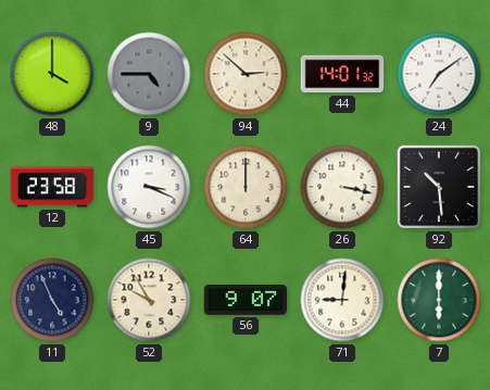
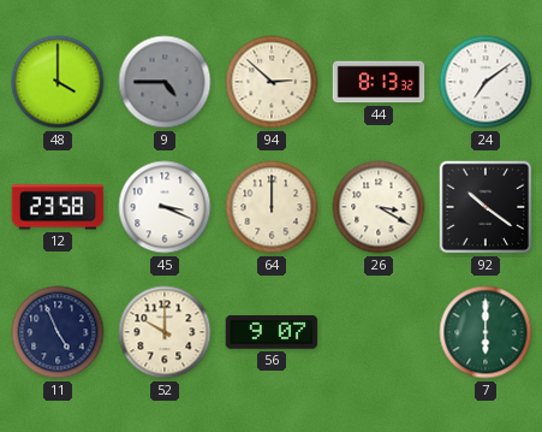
44: 14:01 -> 8:13
26: 3:17 -> 3:20
92: 10:29 -> 10:21
52: 9:55 -> 10:00
71: 9:01 -> none
